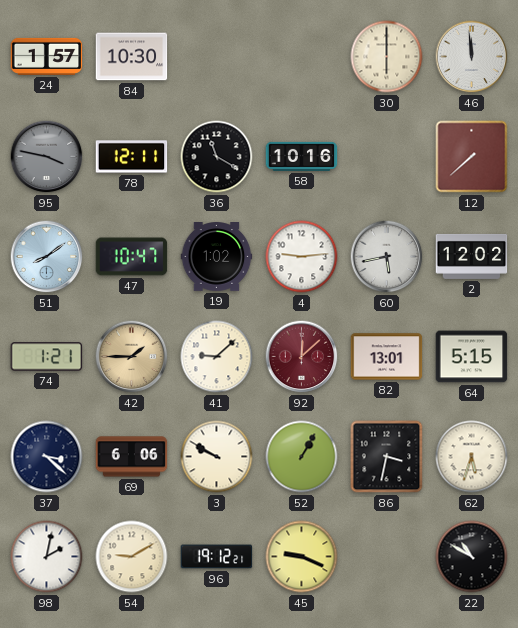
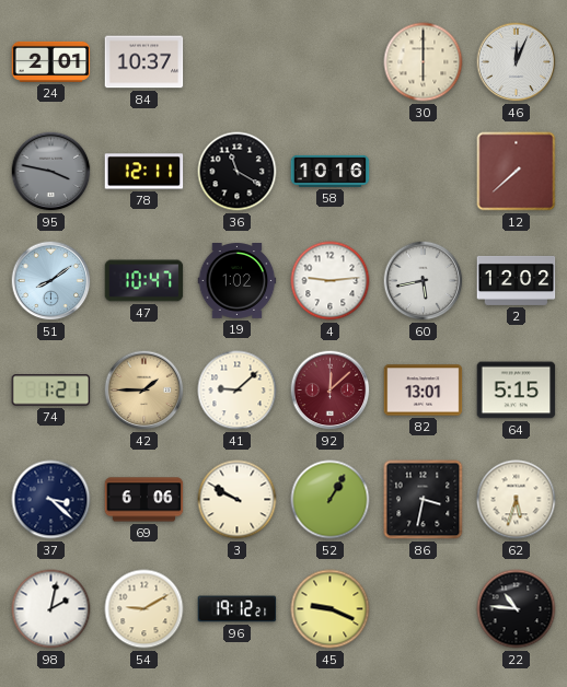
24: 1:57 -> 2:01
84: 10:30 -> 10:37
46: 11:59 -> 12:04
22: 10:50 -> 10:46
